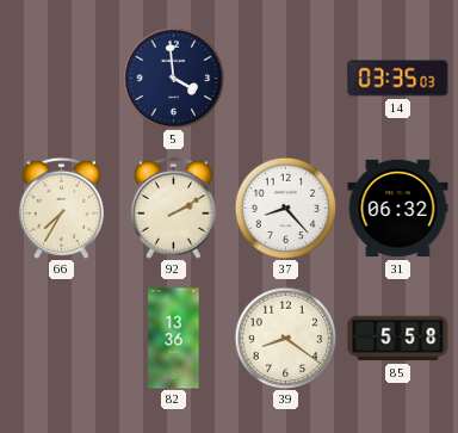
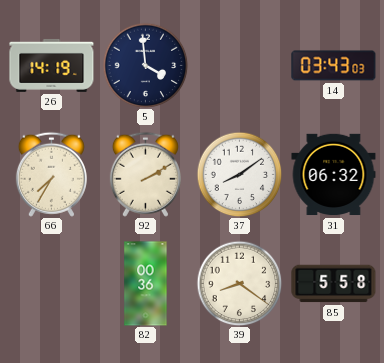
26: none -> 14:19
14: 03:35 -> 03:43
37: 8:23 -> 8:09
82: 13:36 -> 00:36
